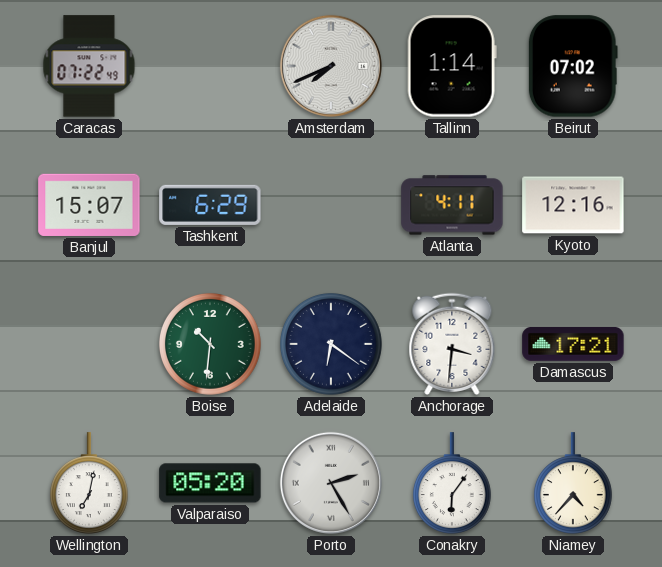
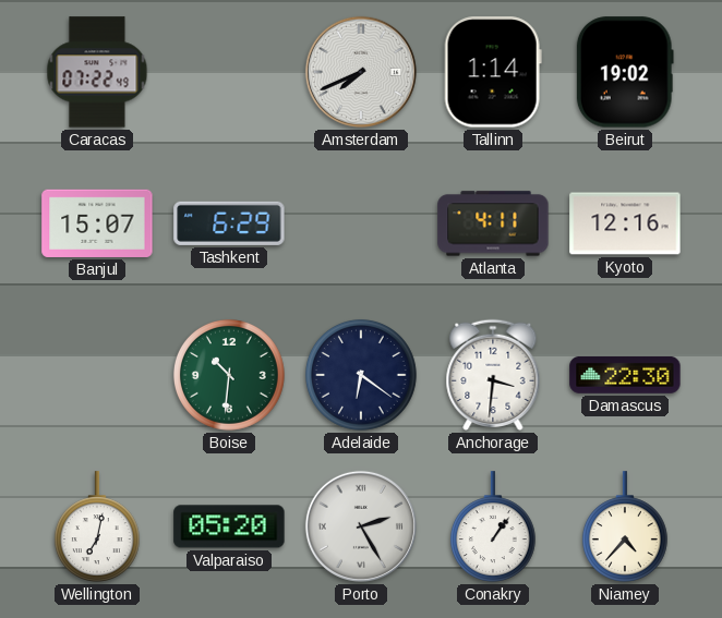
Beirut: 07:02 -> 19:02
Damascus: 17:21 -> 22:30
Conakry: 6:06 -> 1:06
